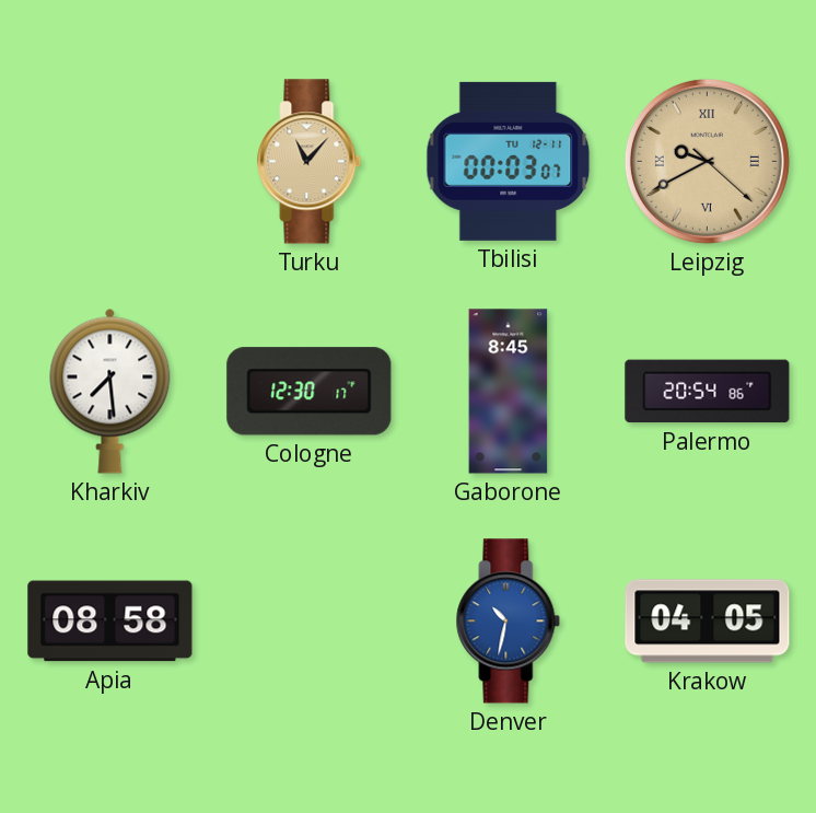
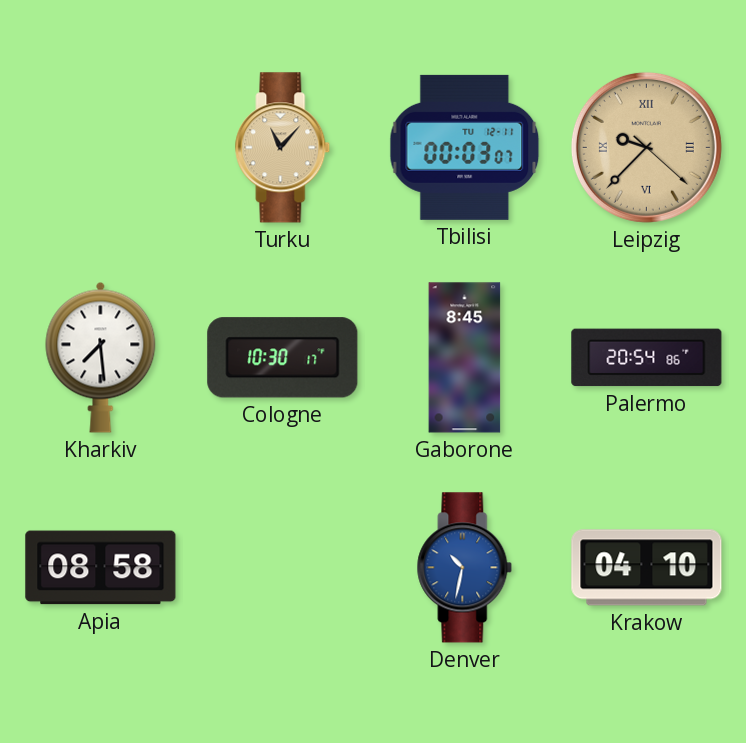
Leipzig: 9:40 -> 9:37
Cologne: 12:30 -> 10:30
Krakow: 04:05 -> 04:10
